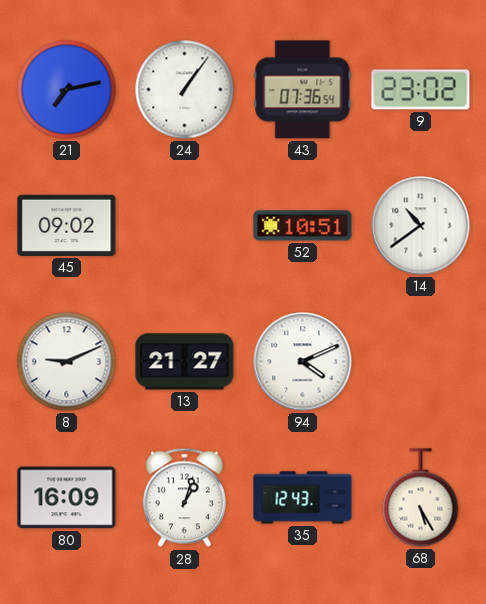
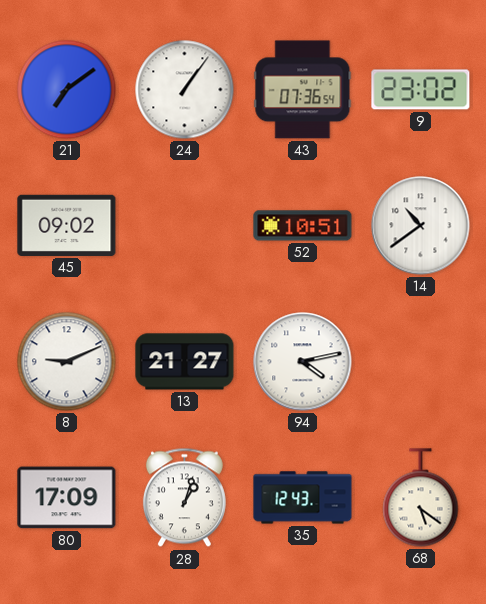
21: 7:13 -> 7:09
94: 4:11 -> 4:13
80: 16:09 -> 17:09
68: 5:25 -> 5:21
